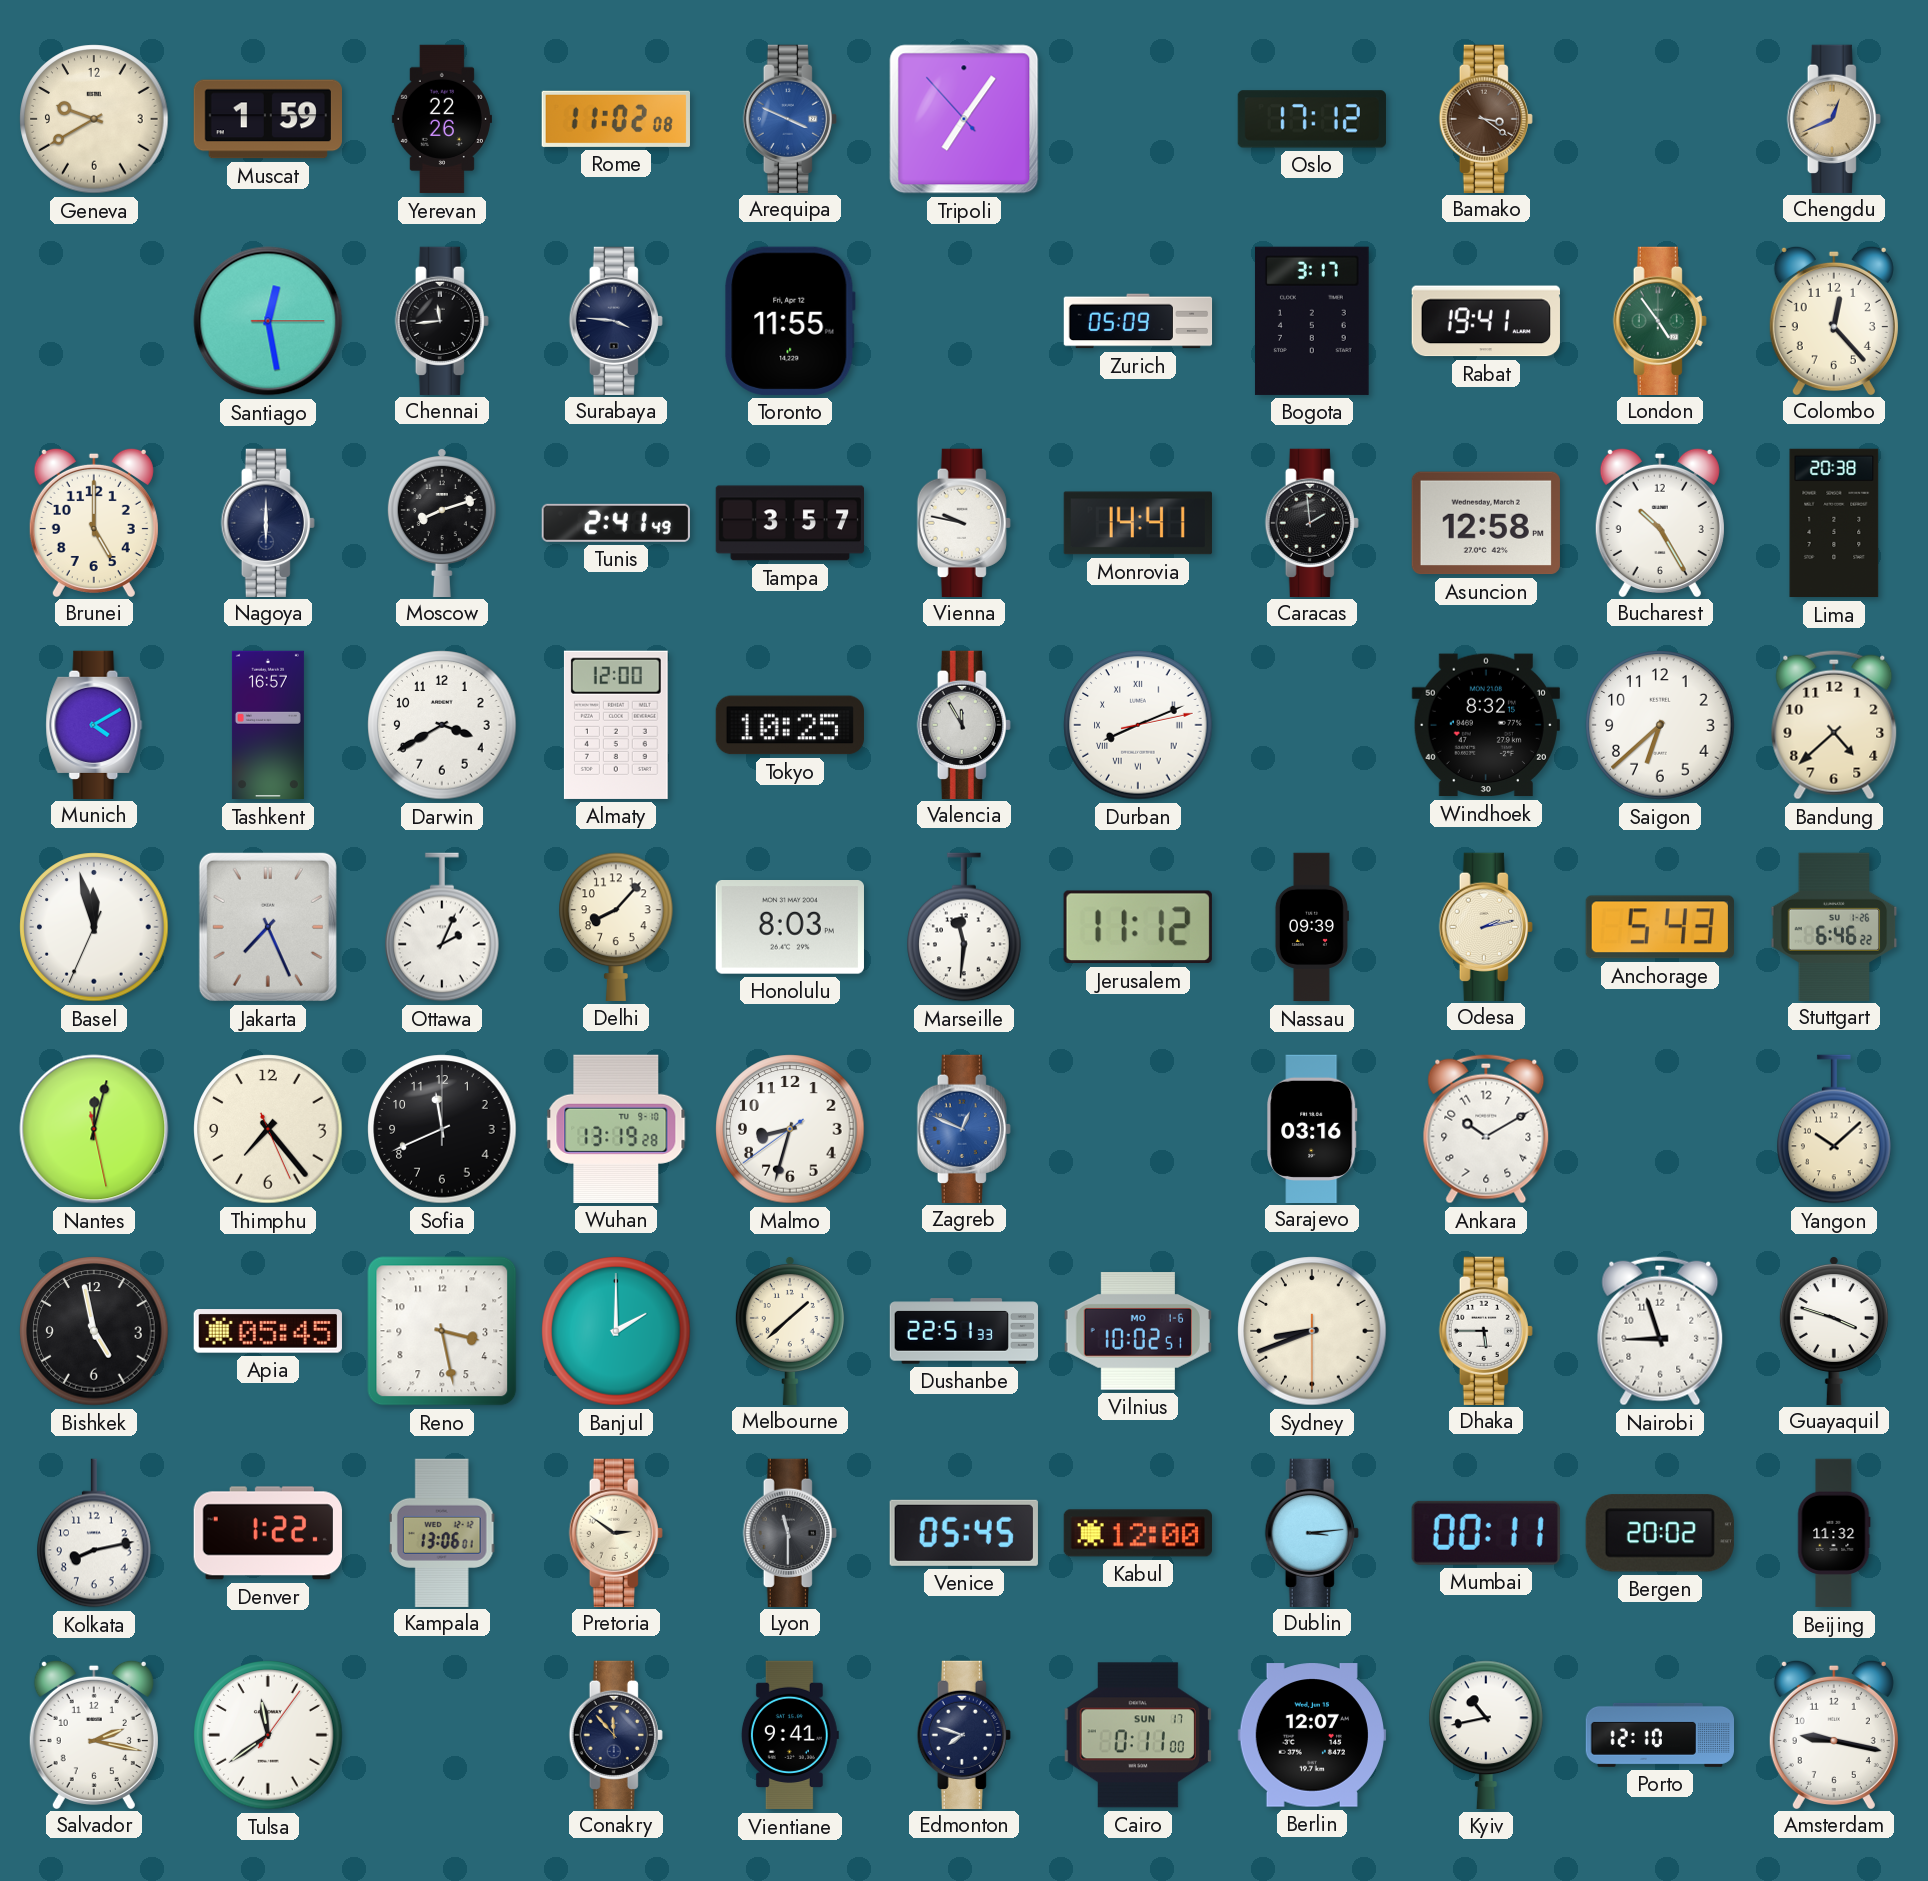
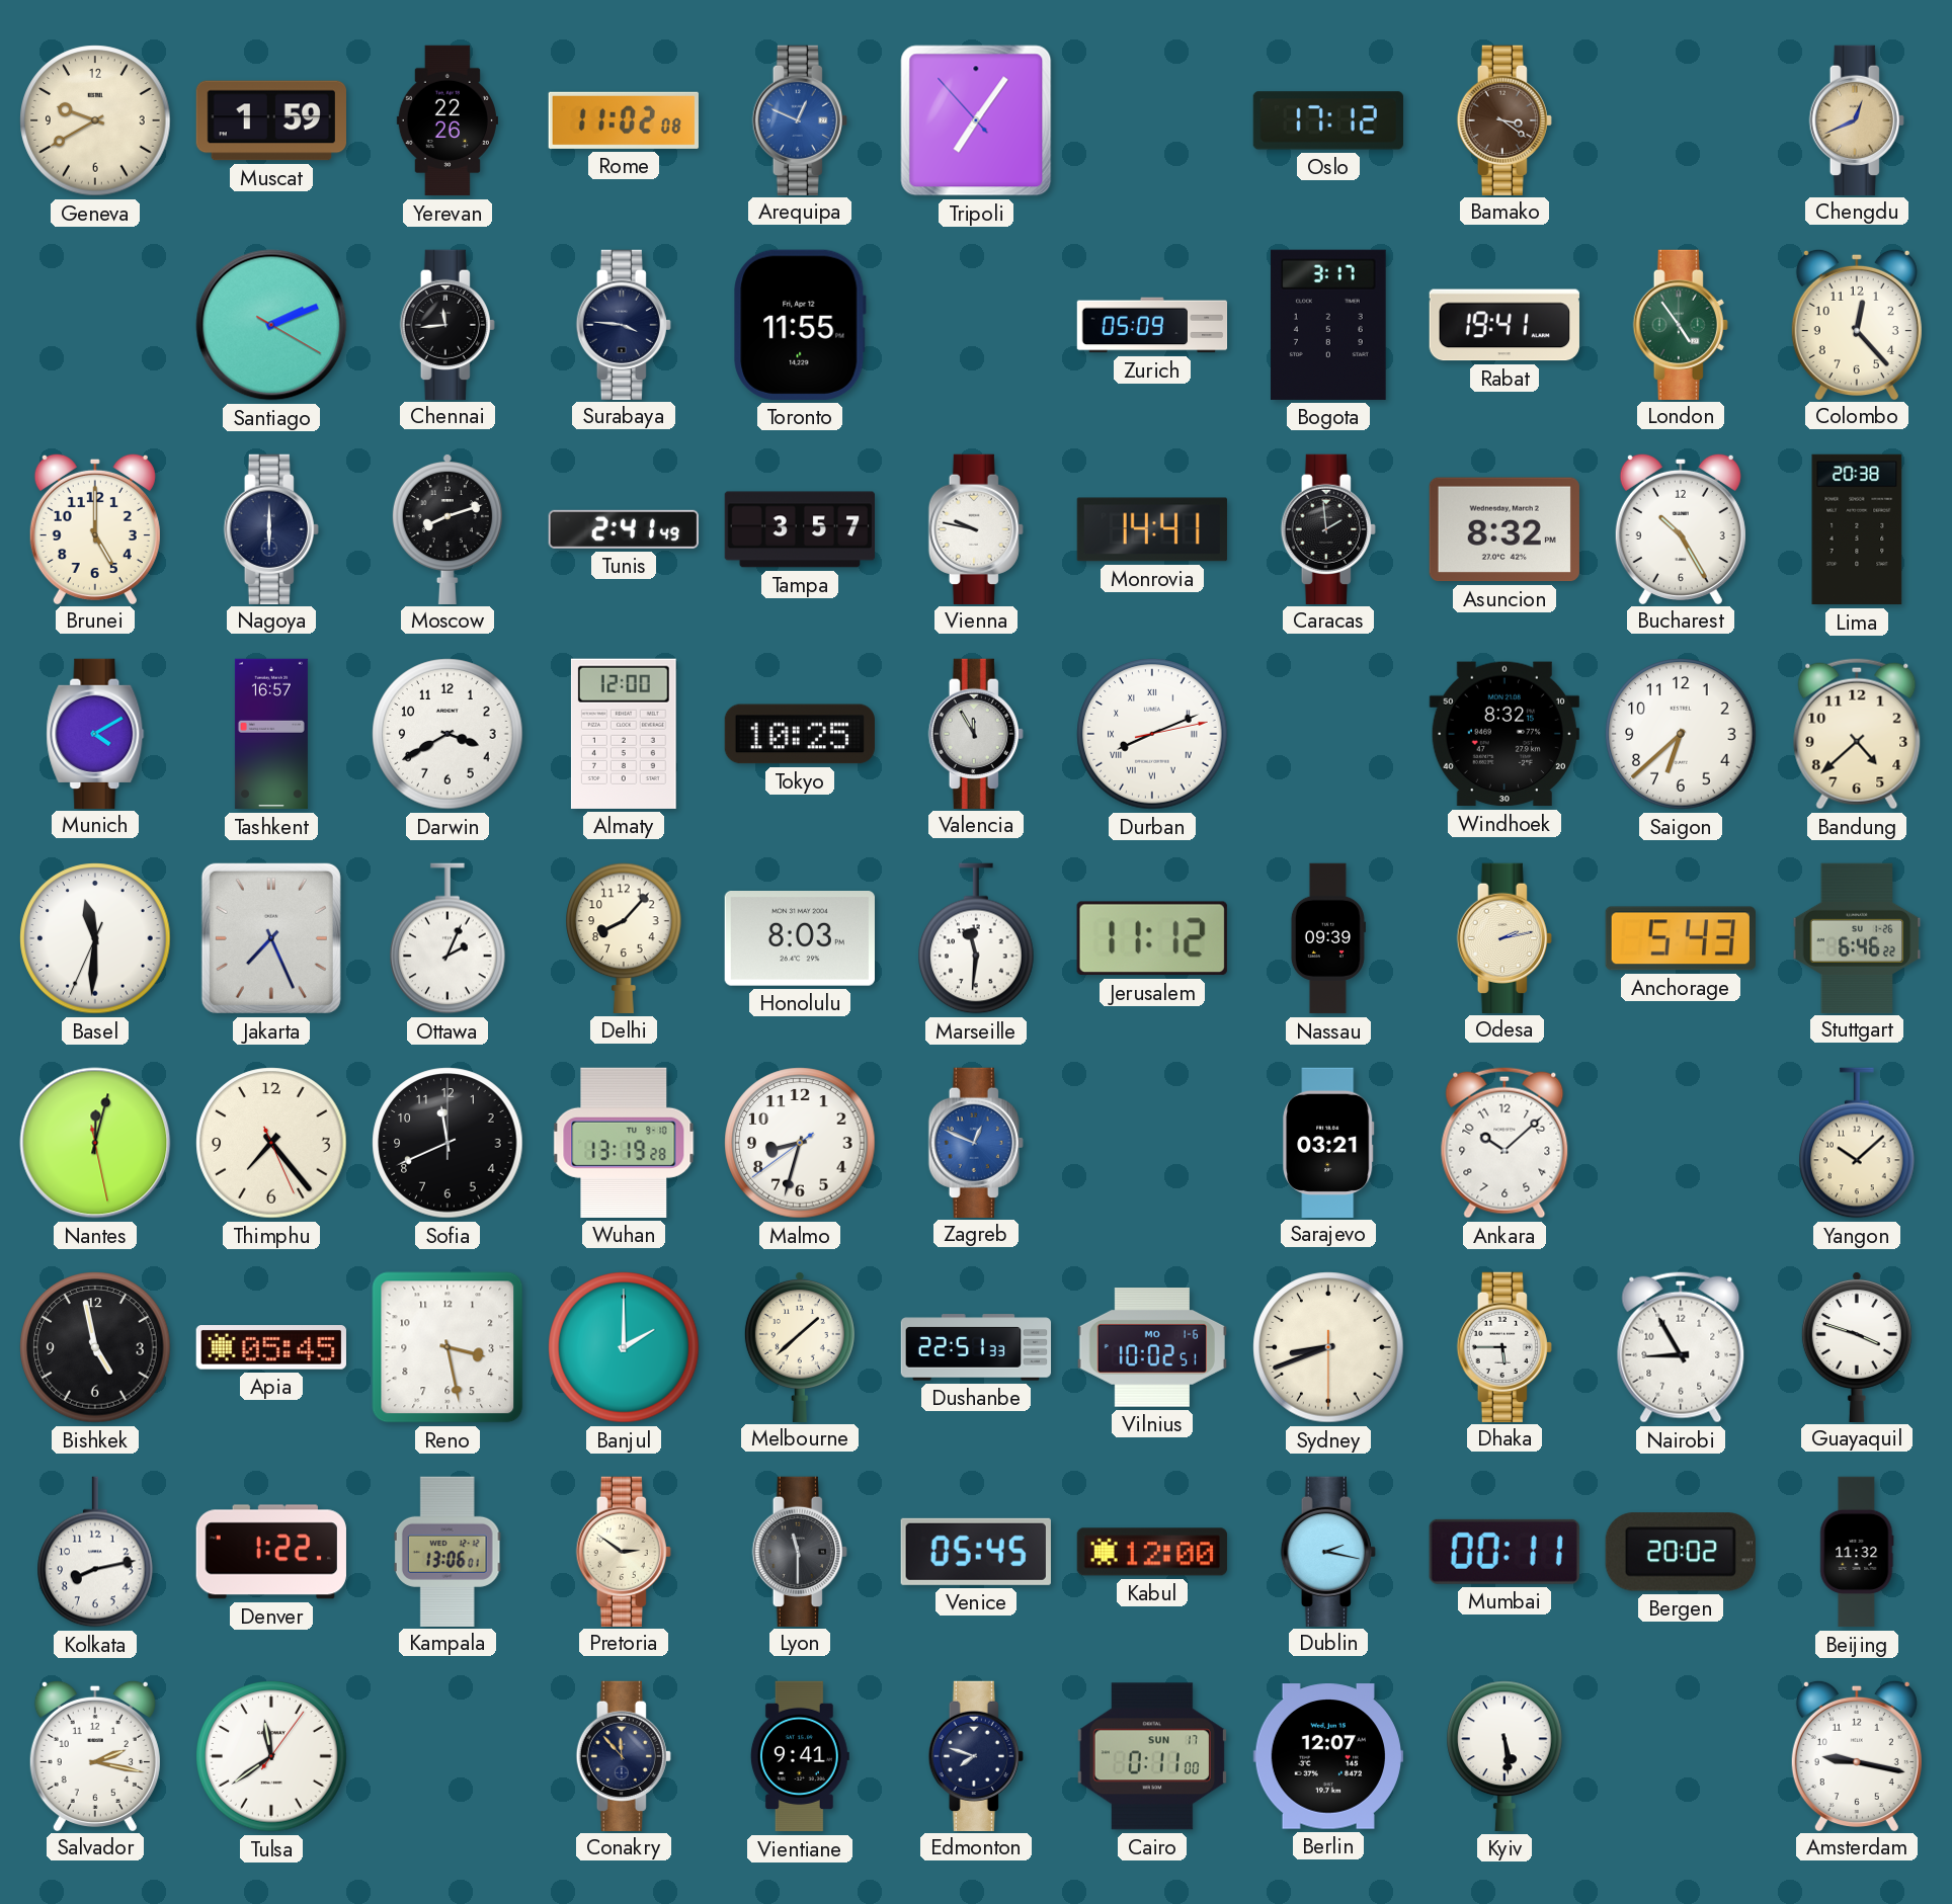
Arequipa: 3:49 -> 12:49
Santiago: 12:28 -> 2:11
Asuncion: 12:58 -> 8:32
Basel: 11:57 -> 11:30
Sarajevo: 03:16 -> 03:21
Ankara: 10:10 -> 10:08
Nairobi: 8:57 -> 8:55
Dublin: 3:14 -> 2:17
Kyiv: 10:43 -> 5:29
Porto: 12:10 -> none
